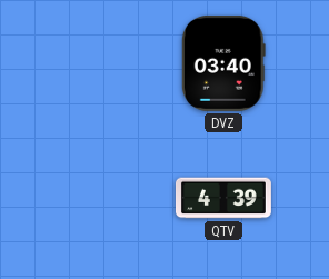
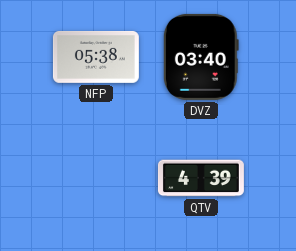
NFP: none -> 05:38
